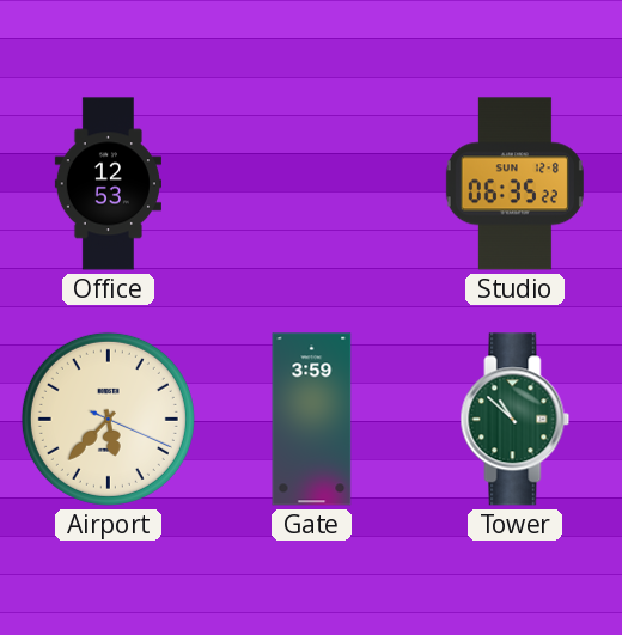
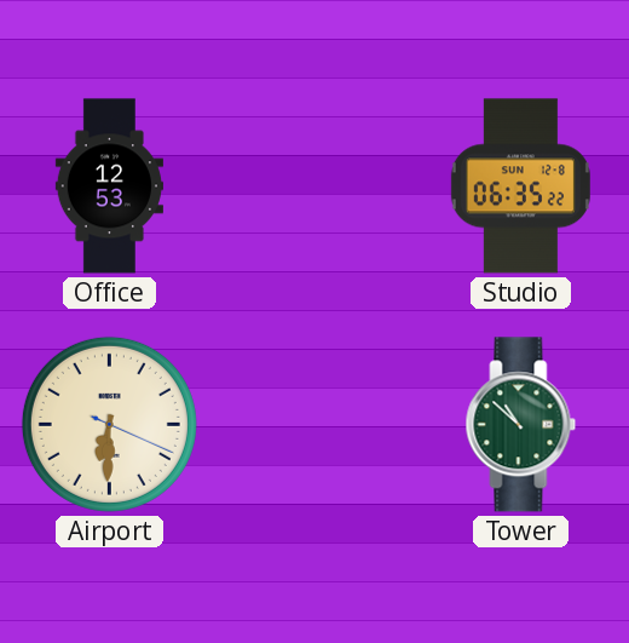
Airport: 5:37 -> 6:30
Gate: 3:59 -> none
